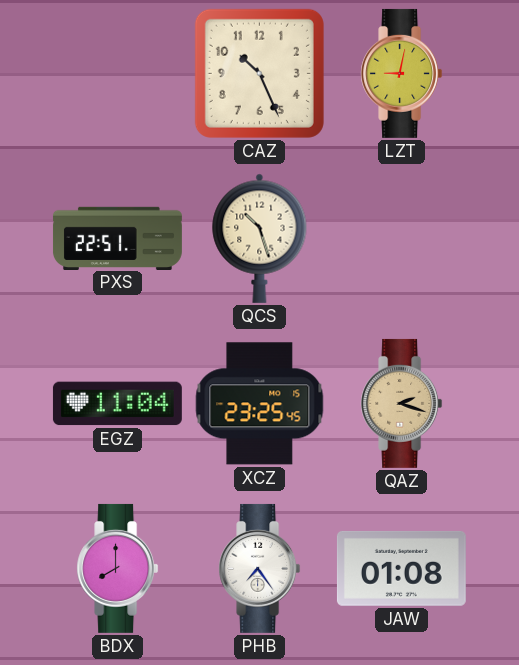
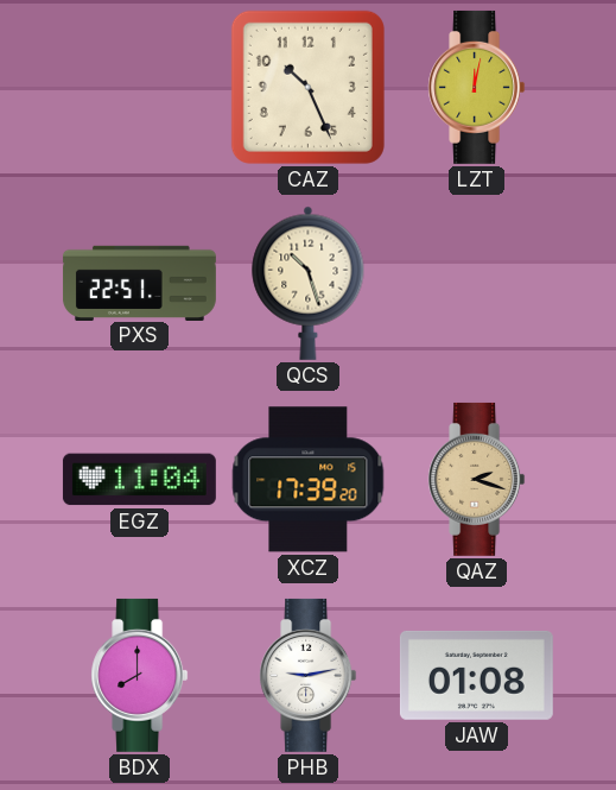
LZT: 9:02 -> 12:02
XCZ: 23:25 -> 17:39
PHB: 7:24 -> 9:13
